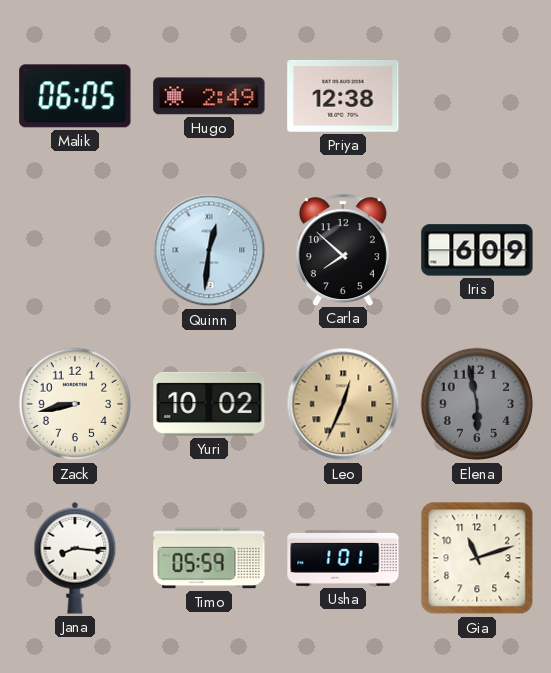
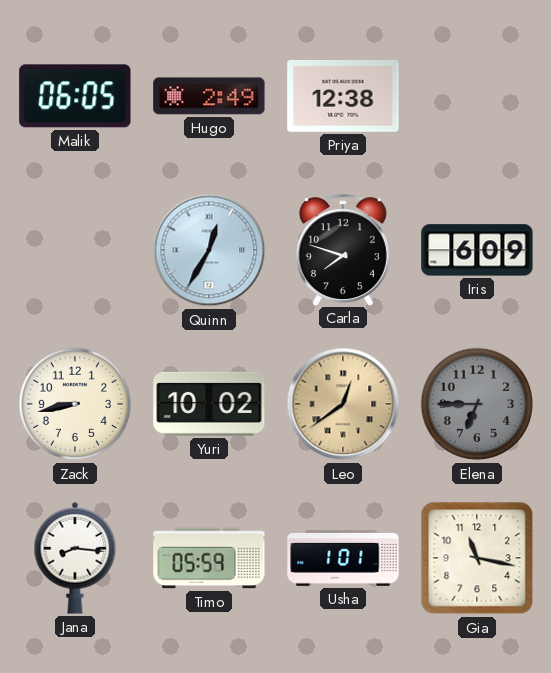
Quinn: 12:31 -> 12:35
Carla: 7:52 -> 7:48
Leo: 12:34 -> 12:39
Elena: 5:58 -> 6:45
Gia: 11:12 -> 11:17
